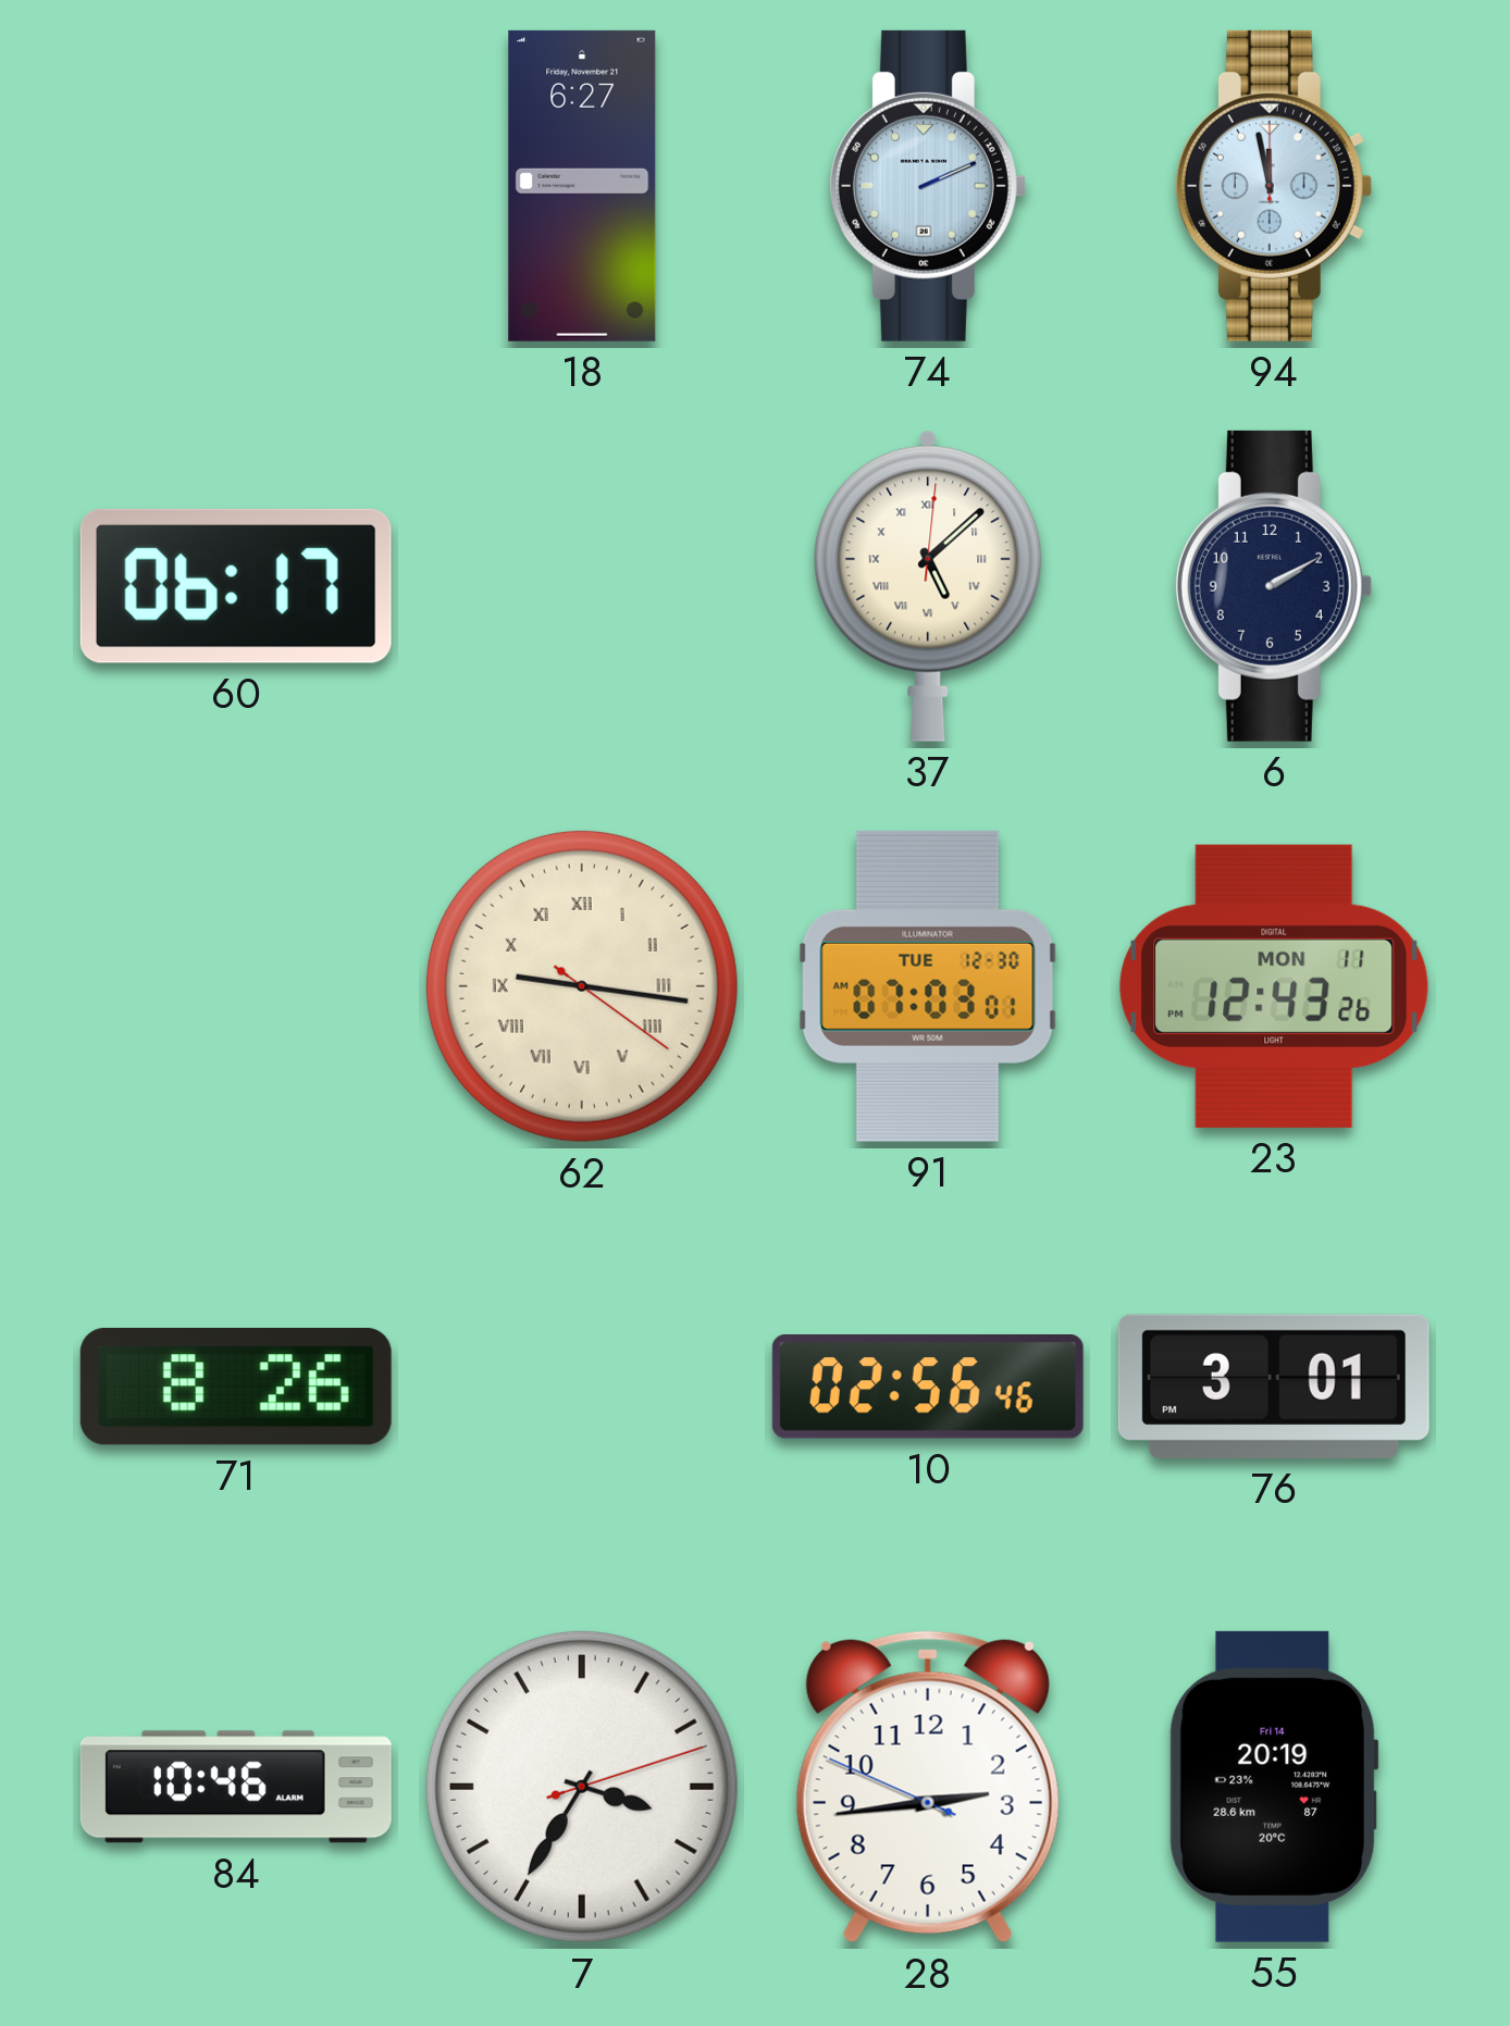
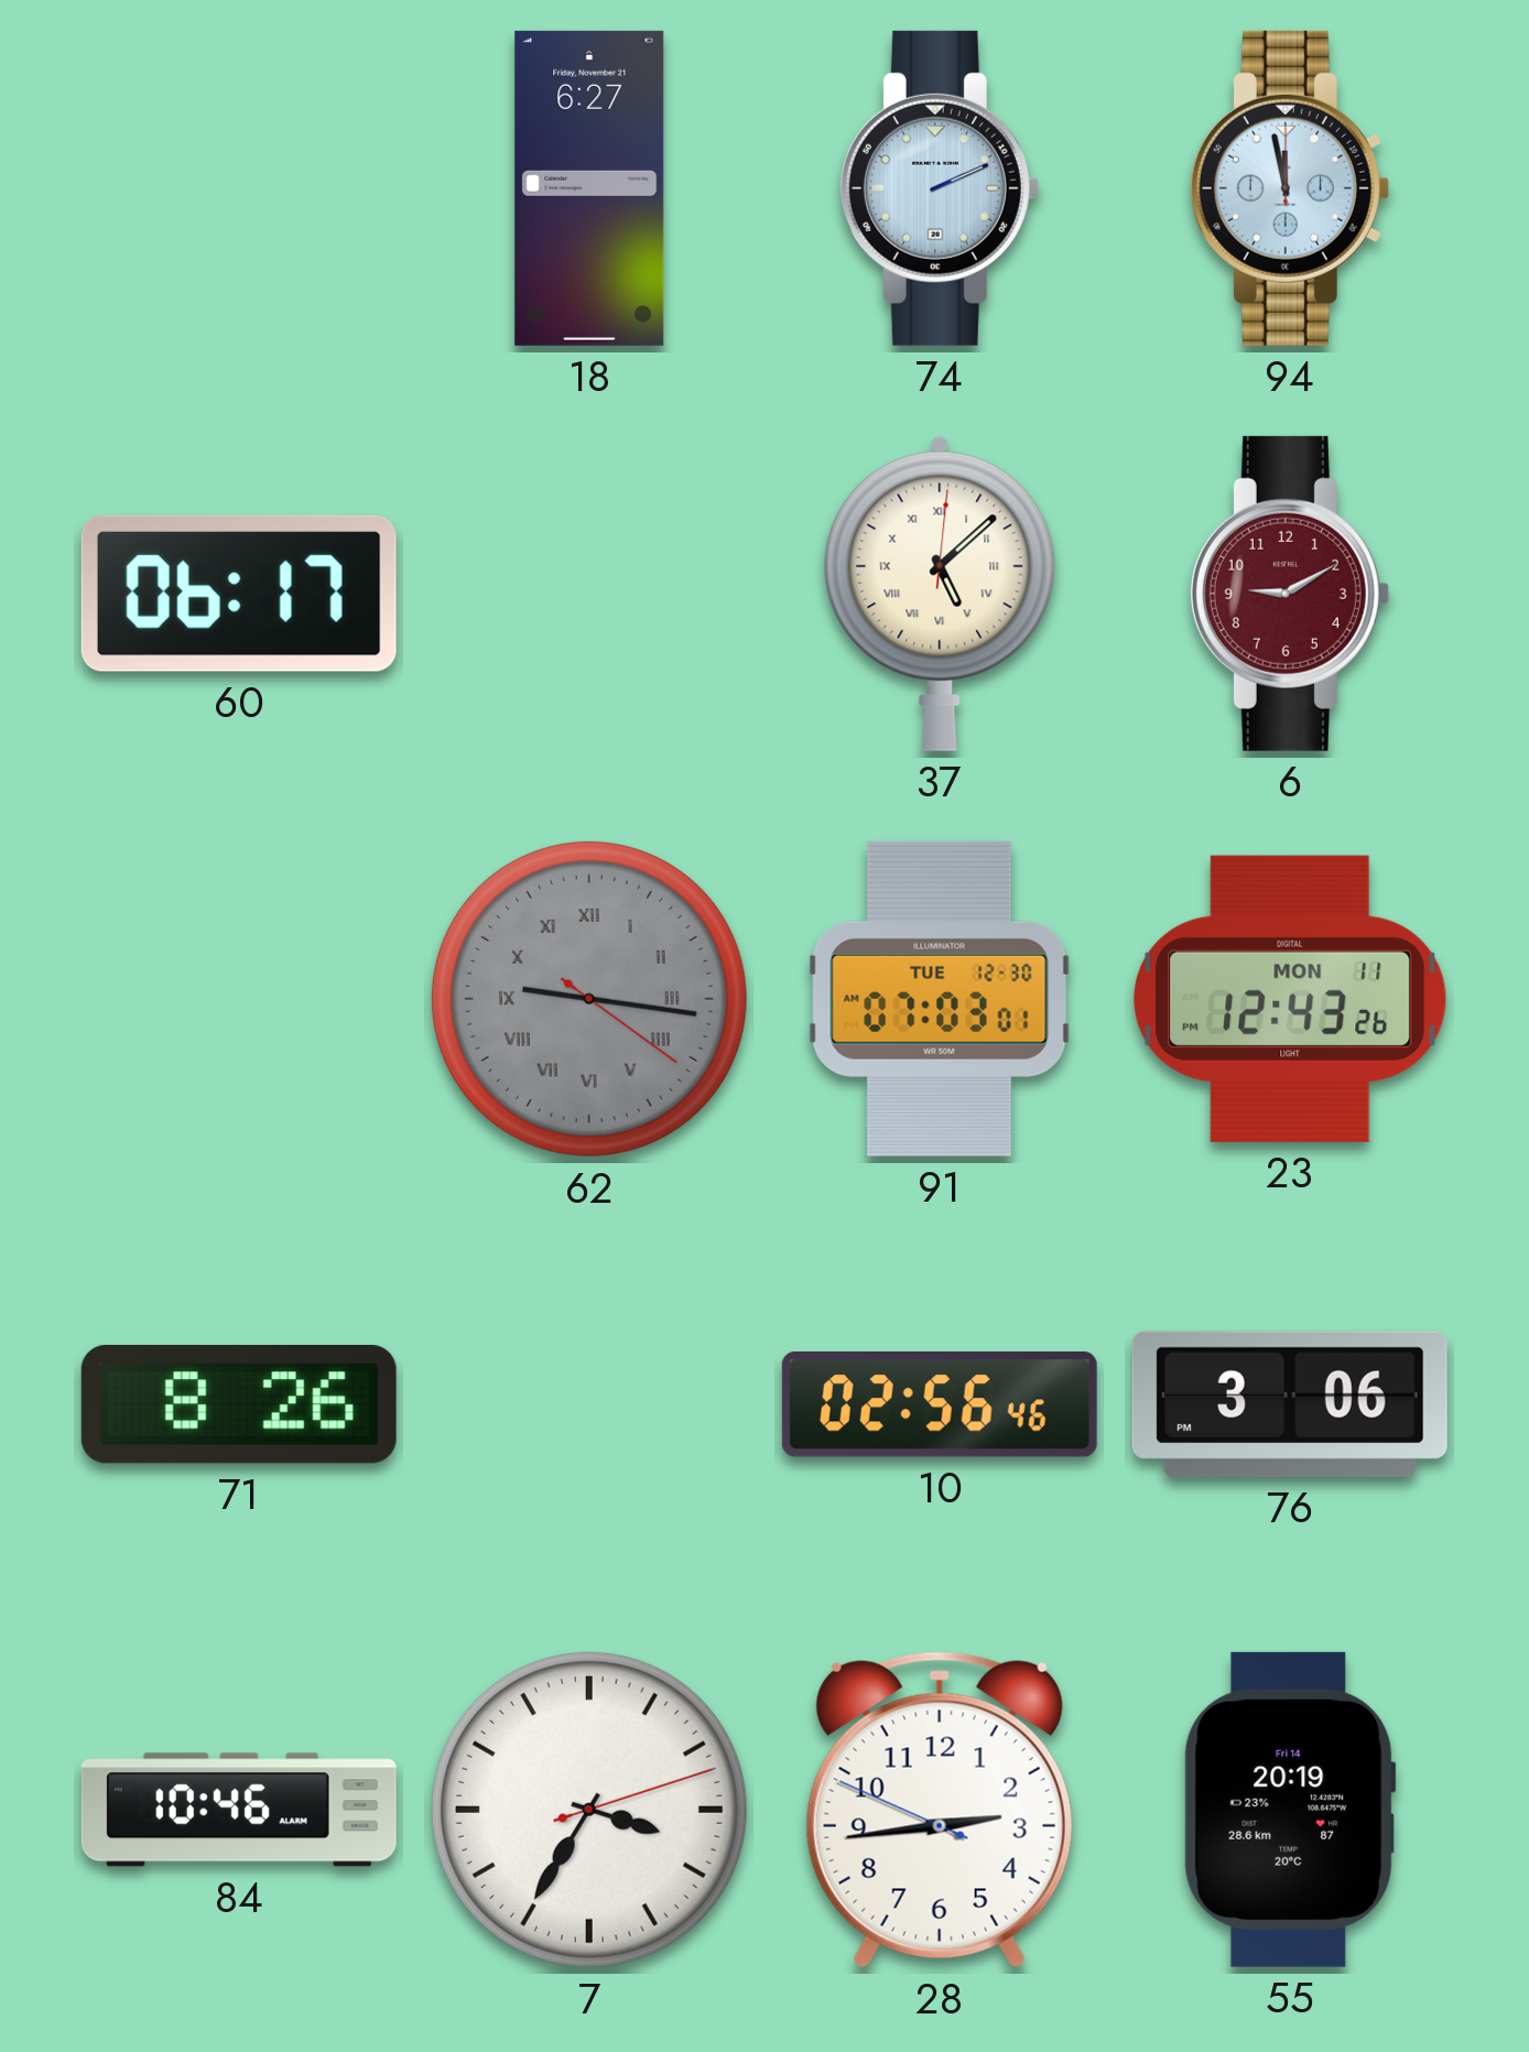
6: 2:10 -> 9:10
6 dial: navy -> burgundy
62 dial: cream -> grey
76: 3:01 -> 3:06
